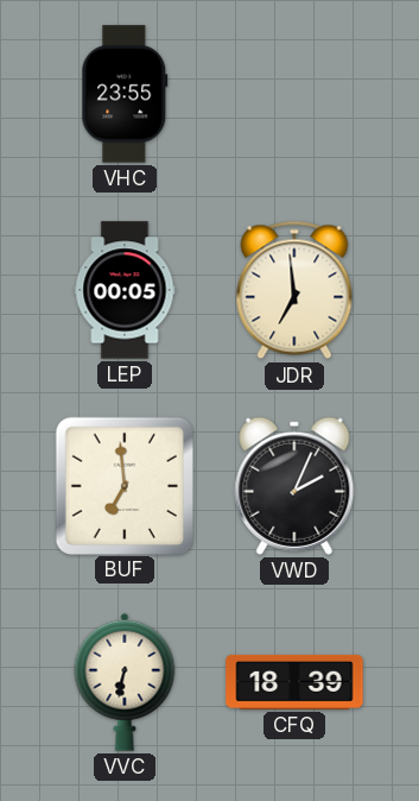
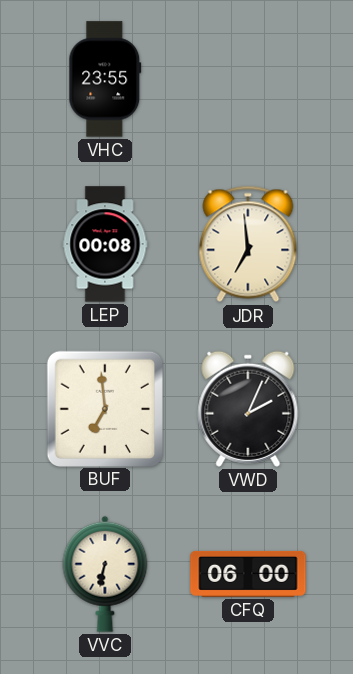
LEP: 00:05 -> 00:08
CFQ: 18:39 -> 06:00
